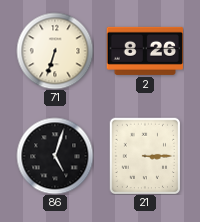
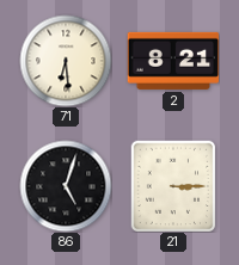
71: 6:33 -> 6:29
2: 8:26 -> 8:21
